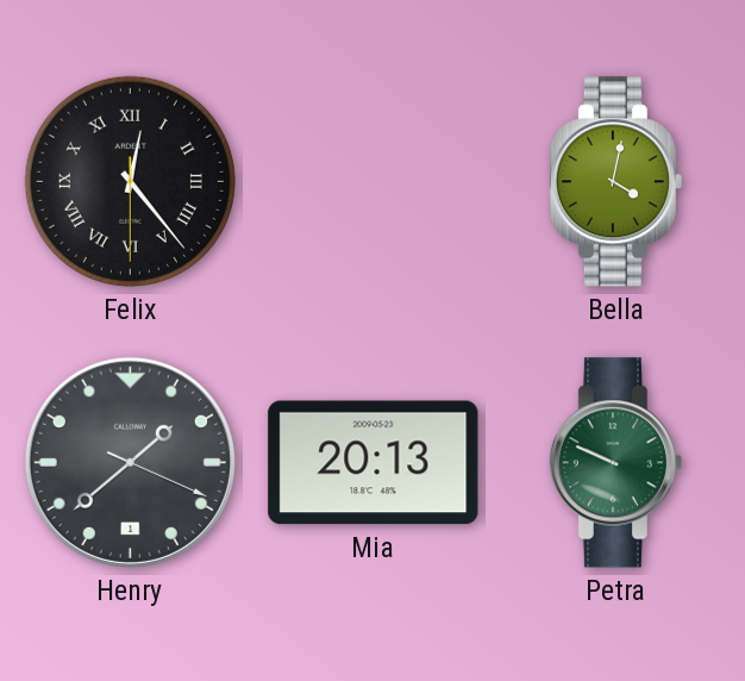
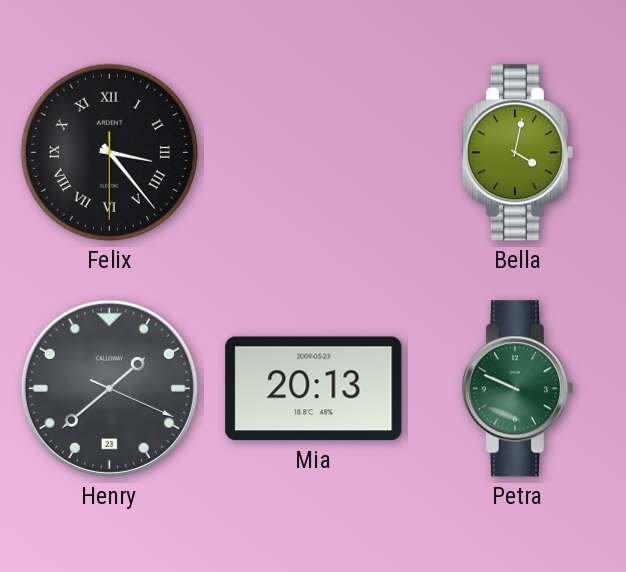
Felix: 12:23 -> 3:23
Henry date: 1 -> 23
